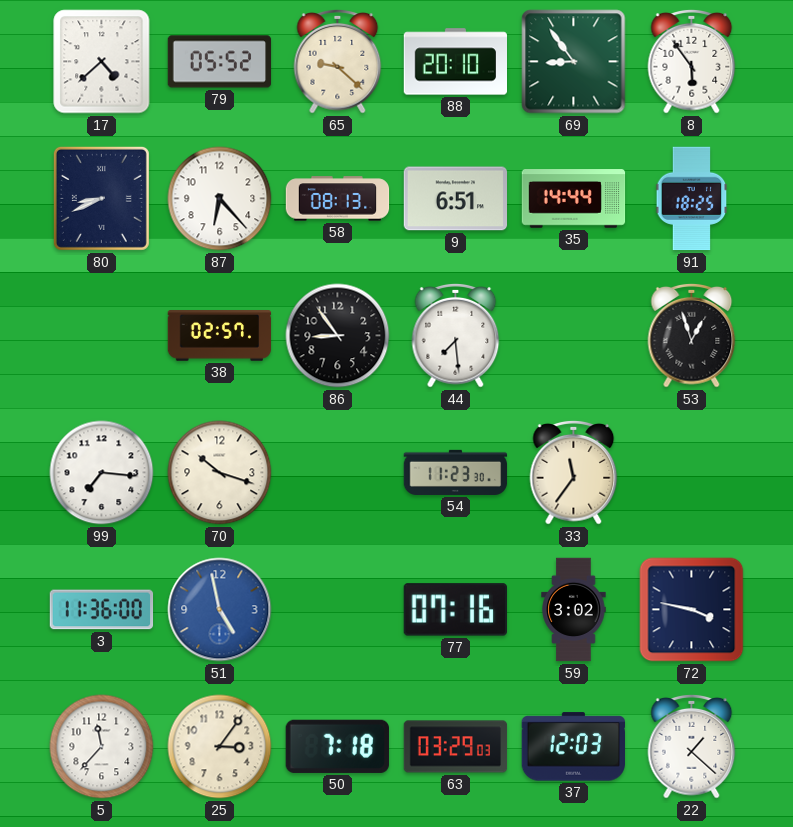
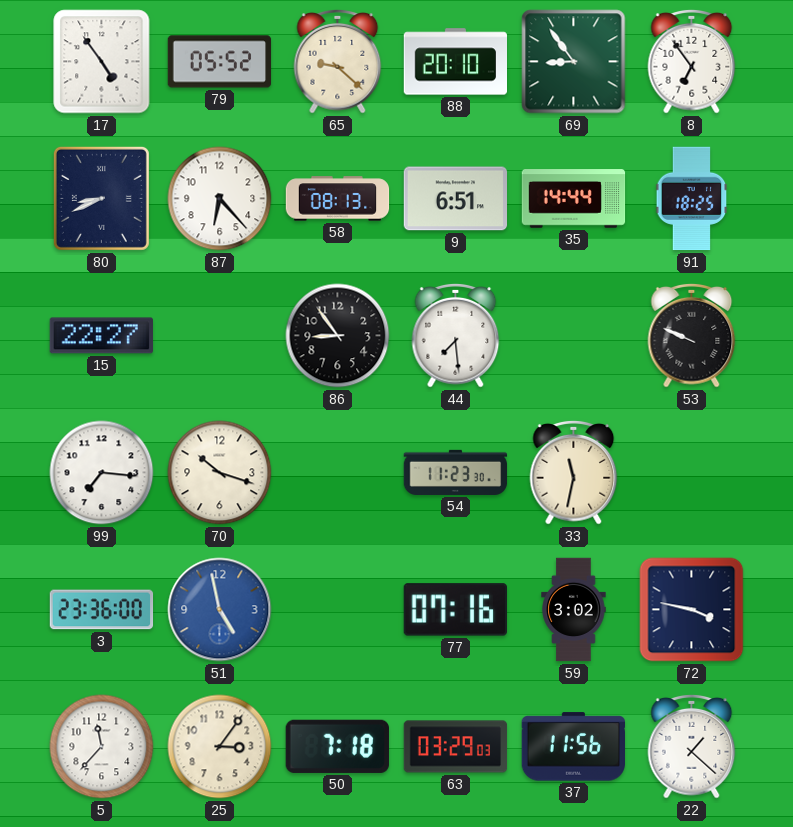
17: 4:38 -> 4:54
8: 5:54 -> 6:54
15: none -> 22:27
38: 02:57 -> none
53: 12:57 -> 9:49
33: 11:36 -> 11:32
3: 11:36 -> 23:36
37: 12:03 -> 11:56
